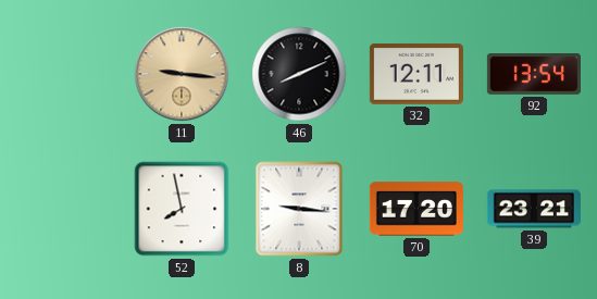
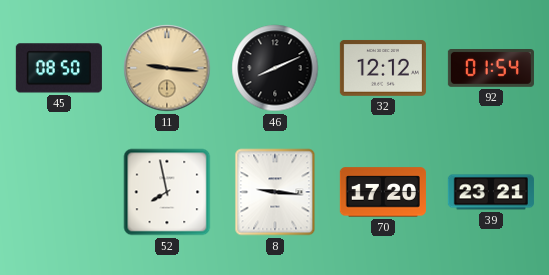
45: none -> 08:50
32: 12:11 -> 12:12
92: 13:54 -> 01:54
